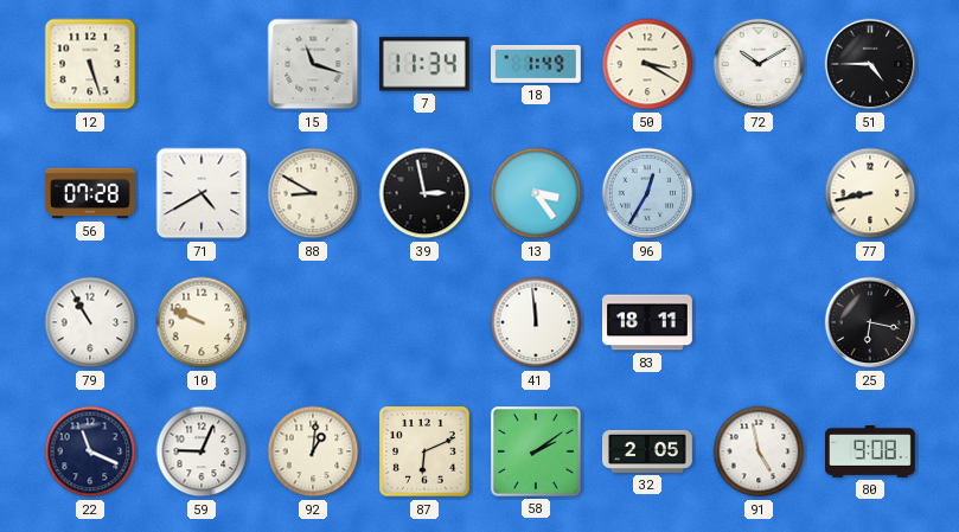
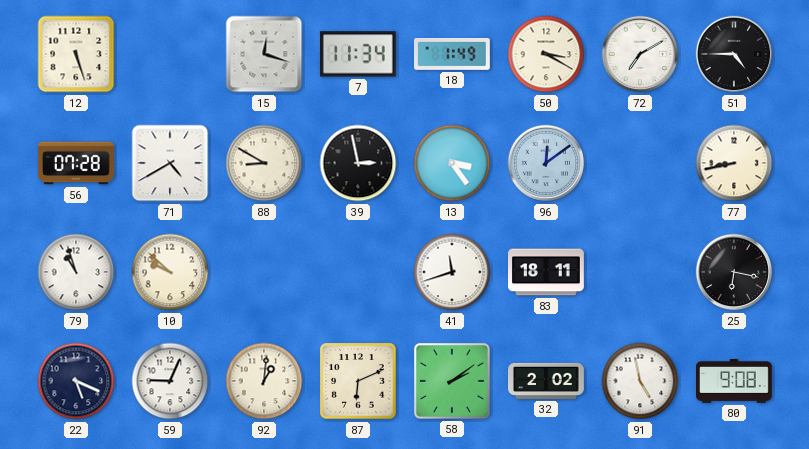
15: 11:18 -> 12:18
72: 10:10 -> 7:10
96: 12:35 -> 12:09
79: 10:55 -> 10:57
10: 9:49 -> 9:52
41: 11:59 -> 11:42
22: 11:19 -> 5:19
32: 2:05 -> 2:02
